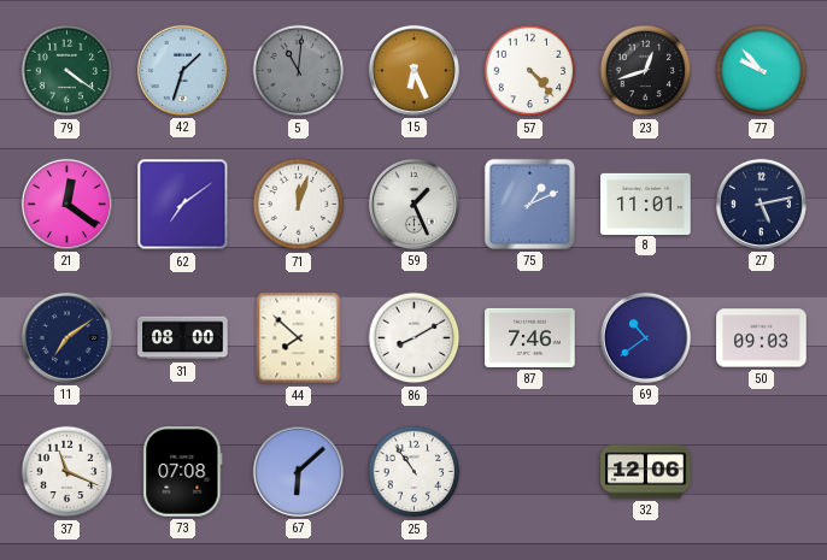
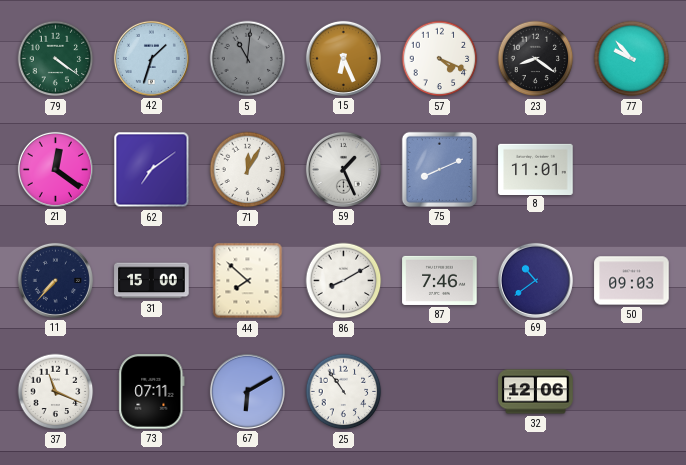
57: 4:23 -> 4:19
23: 12:42 -> 8:21
71: 12:03 -> 12:05
75: 1:11 -> 8:11
27: 5:13 -> none
11: 7:09 -> 7:37
31: 08:00 -> 15:00
73: 07:08 -> 07:11
67: 6:08 -> 6:10
